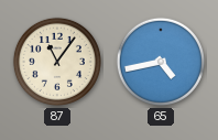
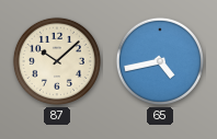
87: 11:06 -> 10:08
